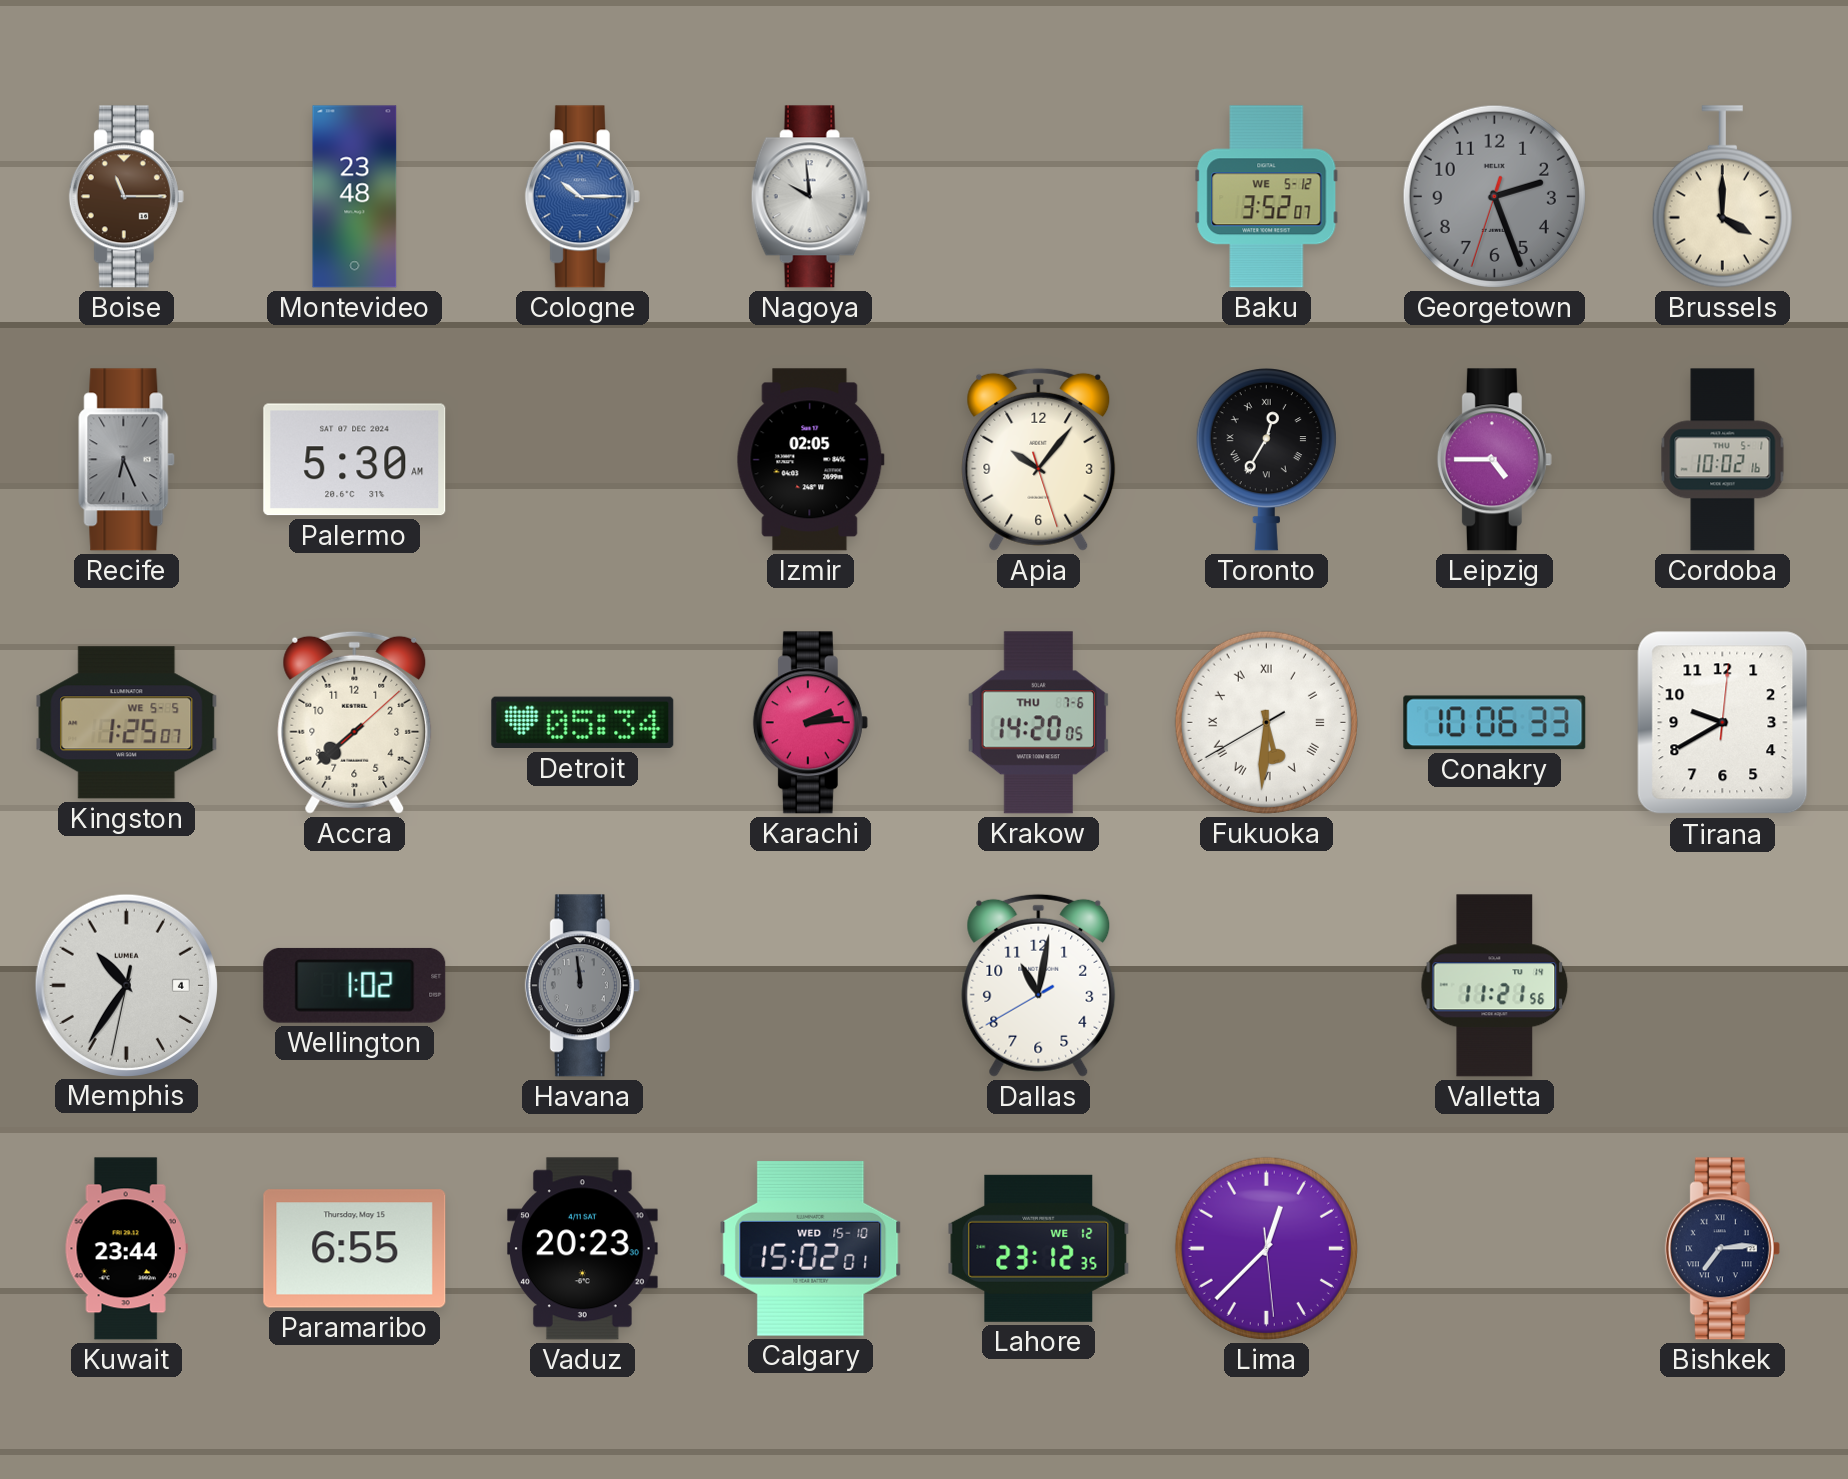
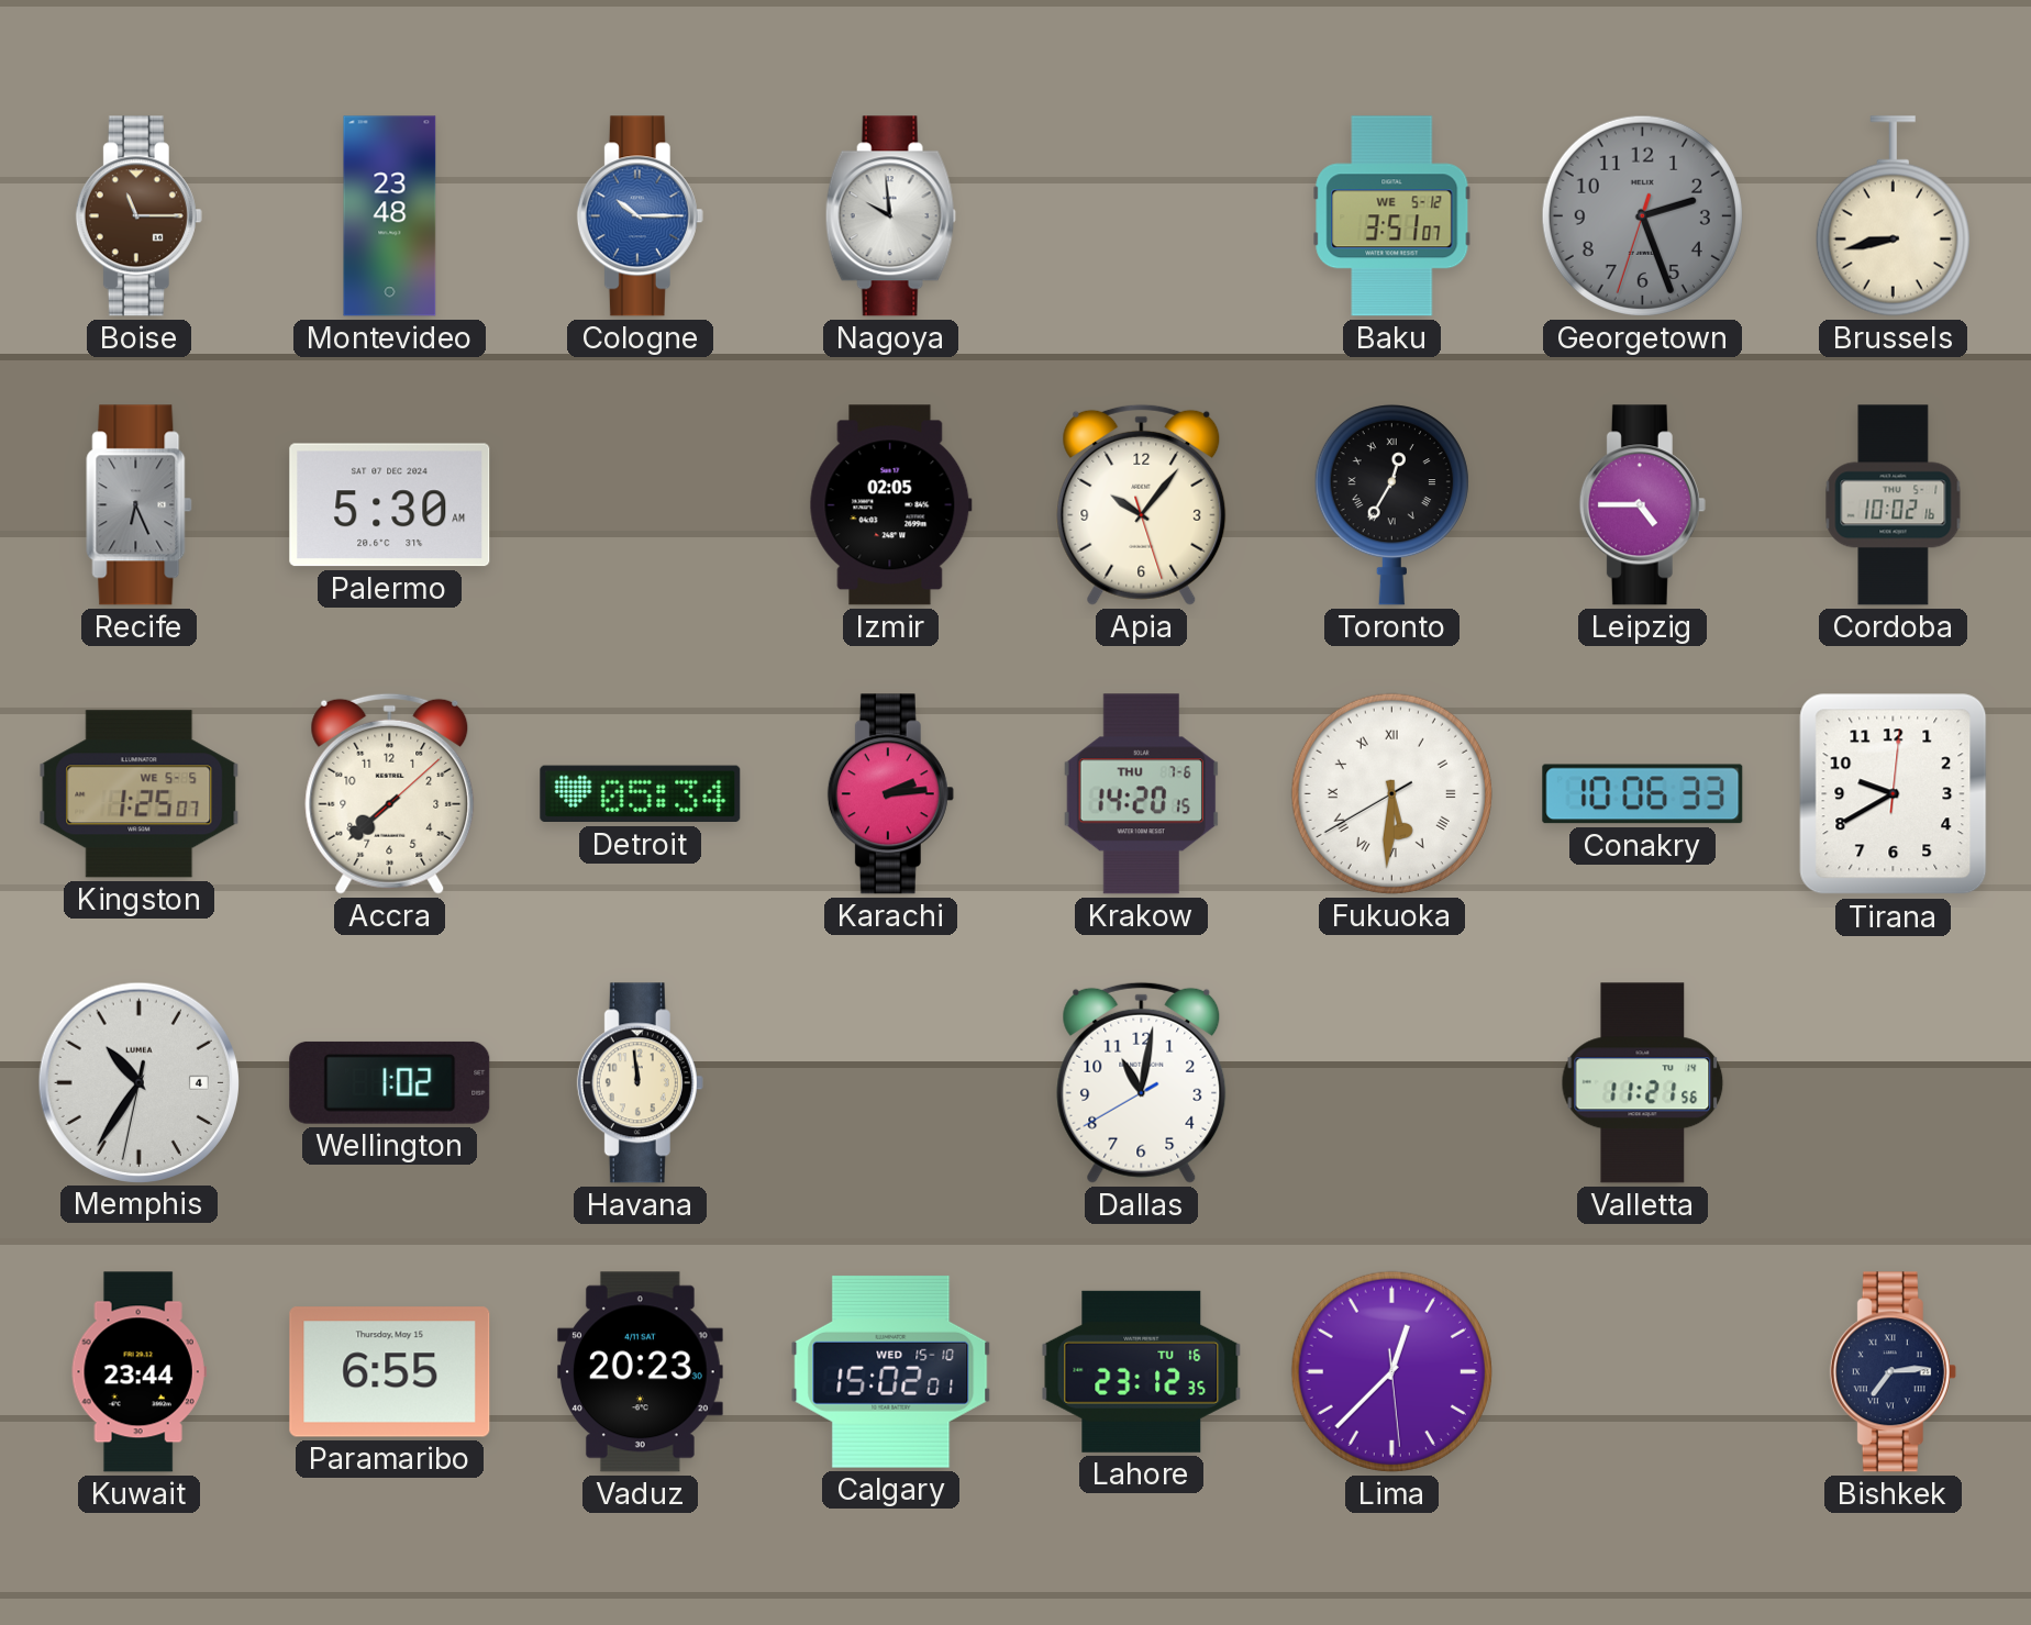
Baku: 3:52 -> 3:51
Brussels: 4:00 -> 8:43
Krakow: 14:20:05 -> 14:20:15
Havana dial: grey -> cream
Lahore date: WE 12 -> TU 16
